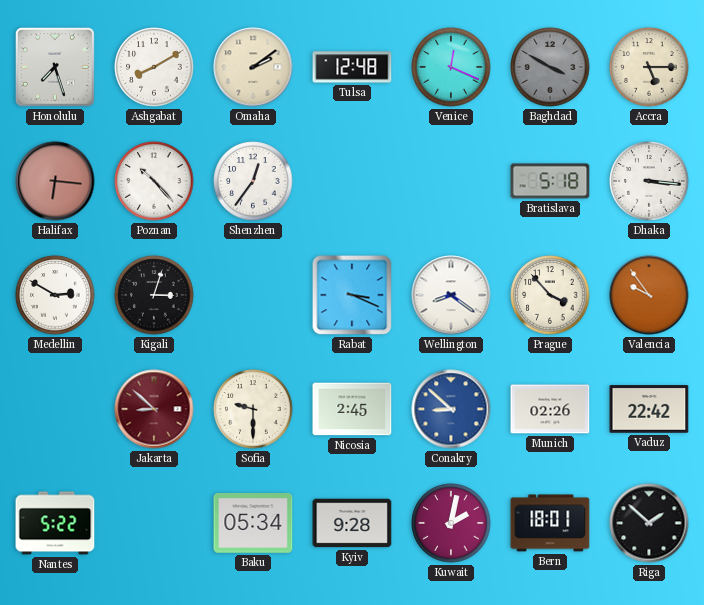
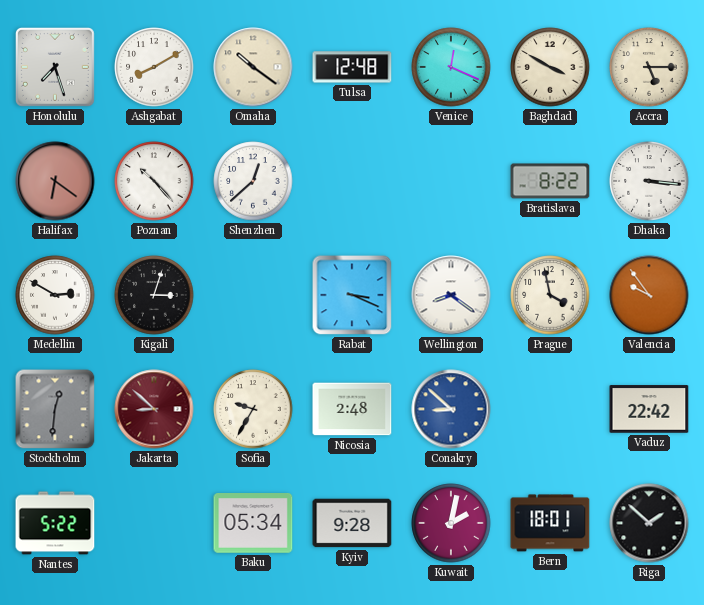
Omaha: 2:09 -> 10:21
Baghdad dial: grey -> cream
Halifax: 6:16 -> 6:21
Shenzhen: 12:36 -> 12:38
Bratislava: 5:18 -> 8:22
Prague: 3:53 -> 3:58
Stockholm: none -> 12:31
Sofia: 9:30 -> 9:35
Nicosia: 2:45 -> 2:48
Munich: 02:26 -> none
